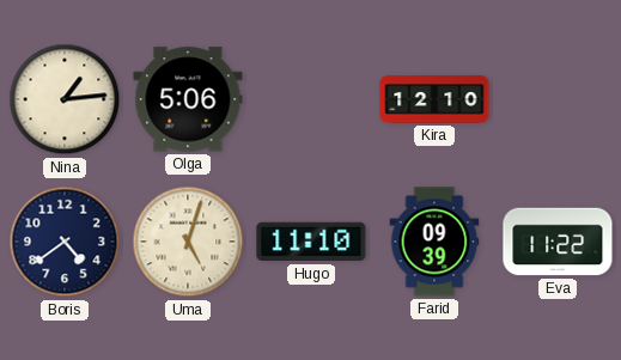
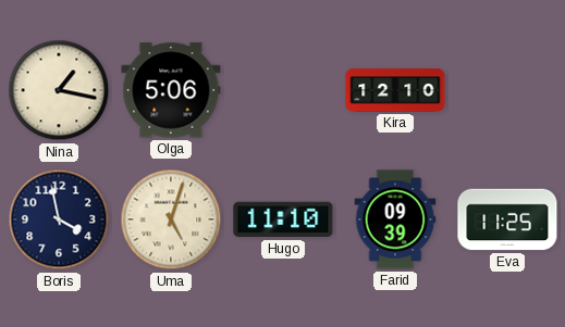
Nina: 1:14 -> 1:17
Boris: 4:39 -> 3:58
Eva: 11:22 -> 11:25
